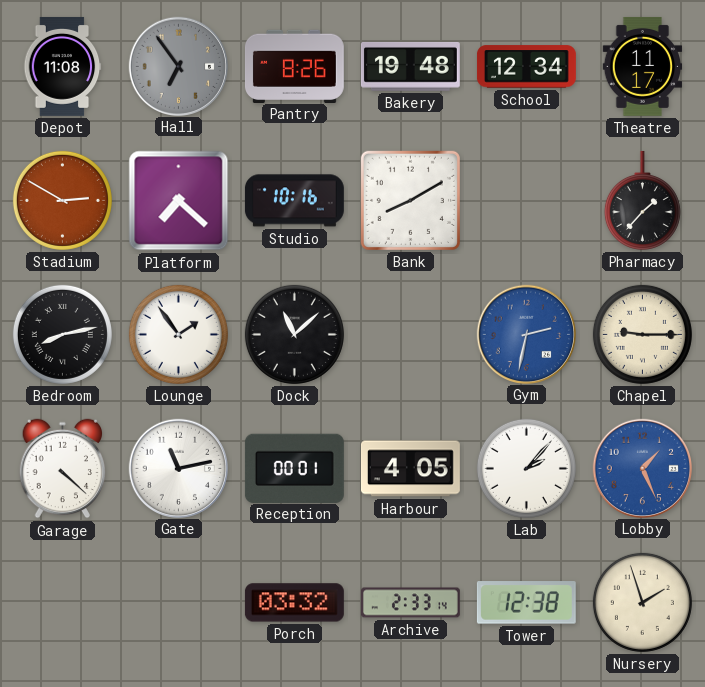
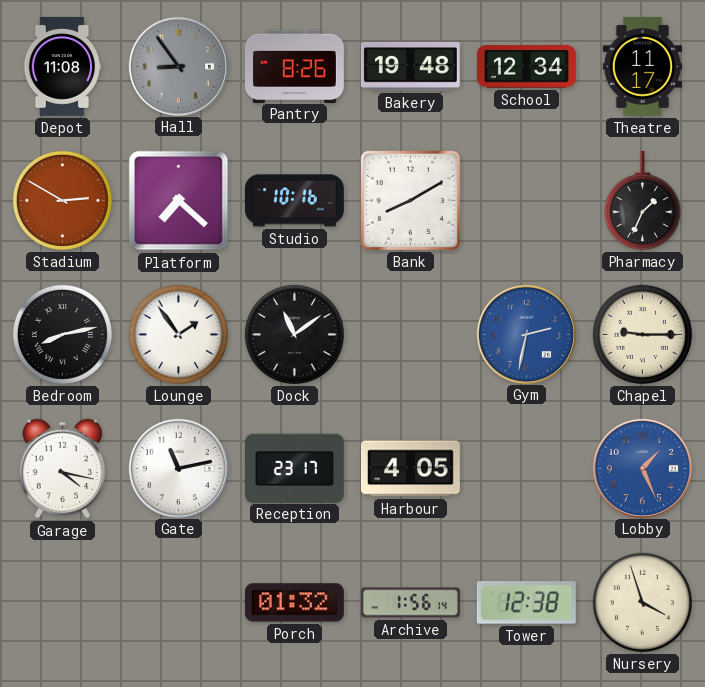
Hall: 6:54 -> 8:54
Pharmacy: 1:37 -> 1:34
Dock: 11:08 -> 11:09
Garage: 4:22 -> 4:17
Reception: 00:01 -> 23:17
Lab: 2:07 -> none
Porch: 03:32 -> 01:32
Archive: 2:33 -> 1:56
Nursery: 1:57 -> 3:57
